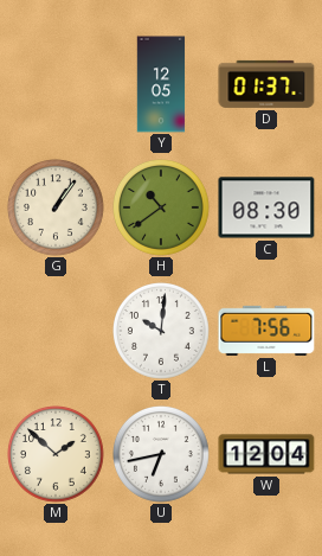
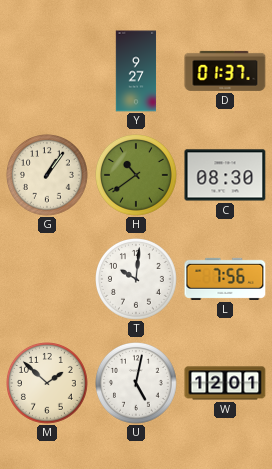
Y: 12:05 -> 9:27
U: 6:43 -> 5:02
W: 12:04 -> 12:01
